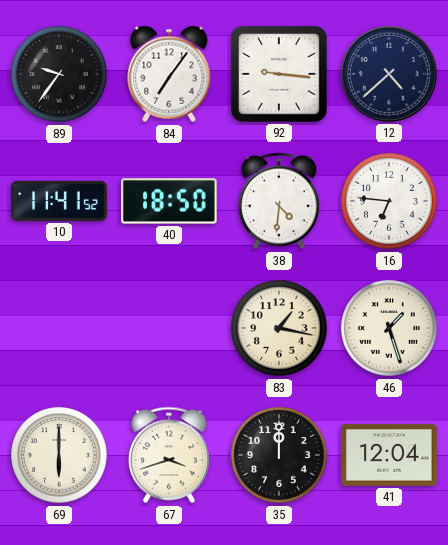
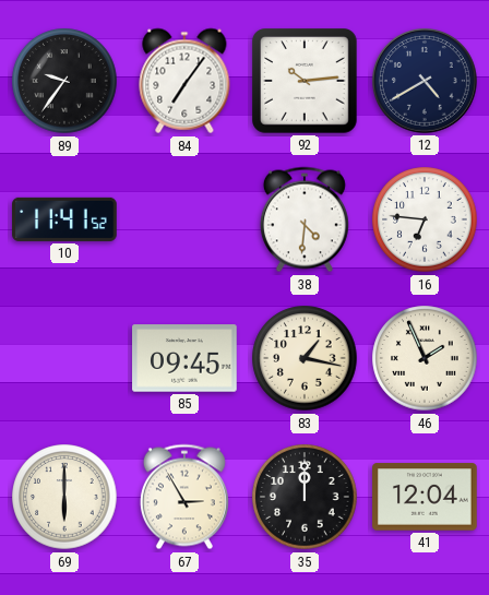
92: 9:16 -> 10:14
12: 4:38 -> 4:40
40: 18:50 -> none
85: none -> 09:45
46: 1:27 -> 1:56
67: 3:42 -> 2:55
